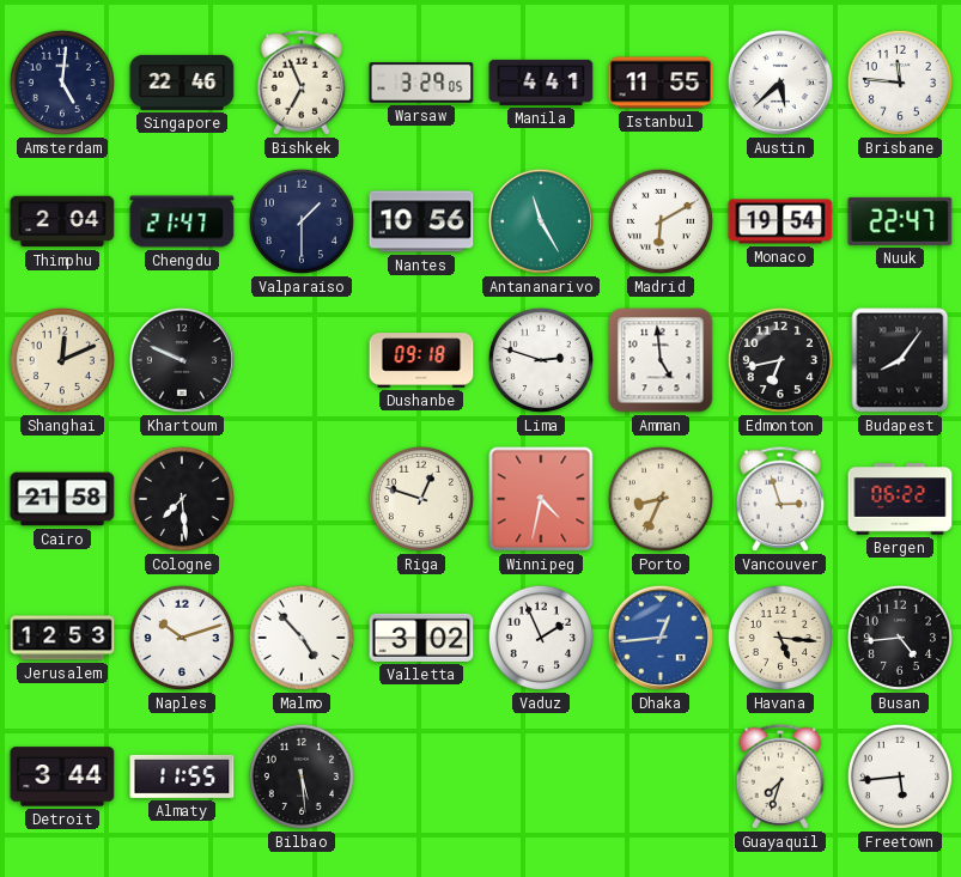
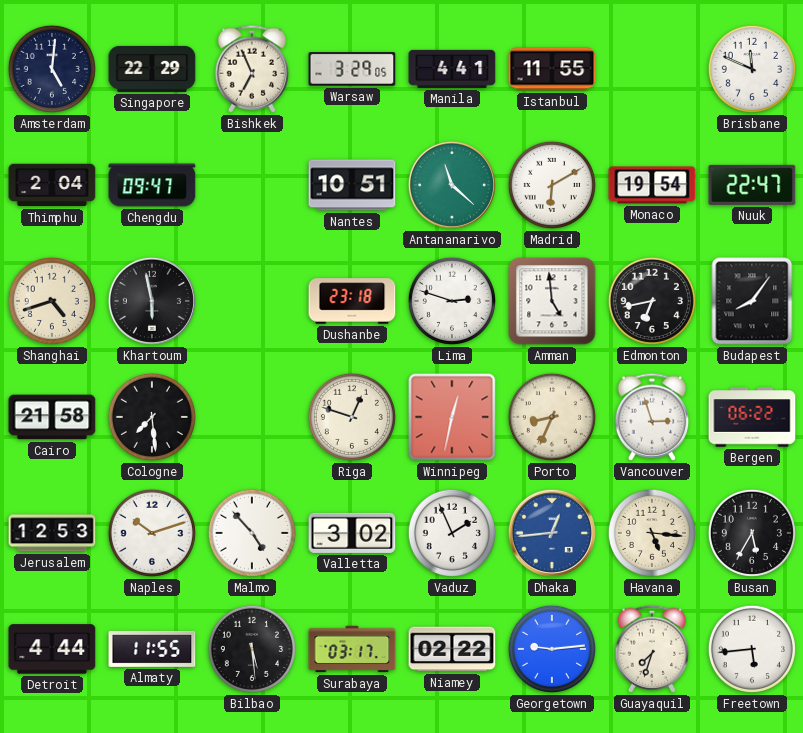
Singapore: 22:46 -> 22:29
Austin: 5:38 -> none
Brisbane: 11:46 -> 11:49
Chengdu: 21:47 -> 09:47
Valparaiso: 1:30 -> none
Nantes: 10:56 -> 10:51
Antananarivo: 11:25 -> 11:22
Shanghai: 12:11 -> 4:42
Khartoum: 9:49 -> 5:58
Dushanbe: 09:18 -> 23:18
Winnipeg: 4:32 -> 12:32
Busan: 4:44 -> 5:35
Detroit: 3:44 -> 4:44
Surabaya: none -> 03:17
Niamey: none -> 02:22
Georgetown: none -> 9:14
